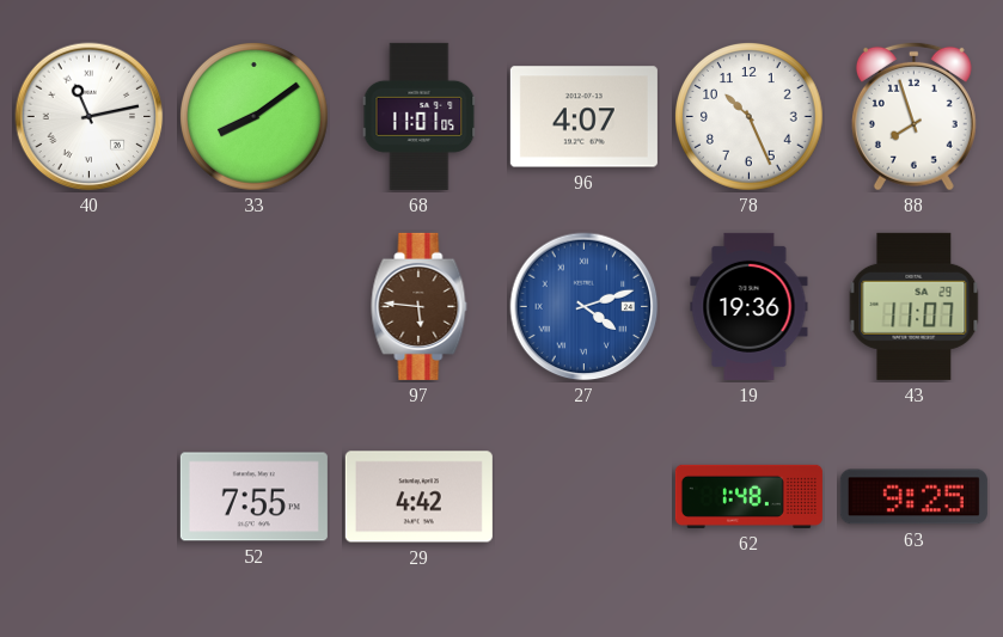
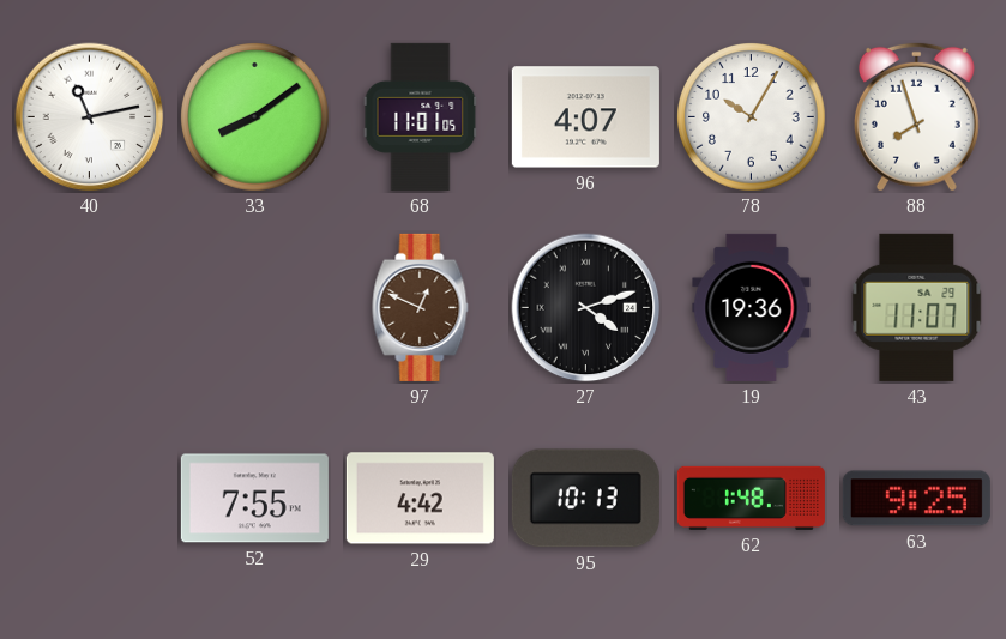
78: 10:26 -> 10:05
97: 5:46 -> 12:49
27 dial: blue -> black
95: none -> 10:13
